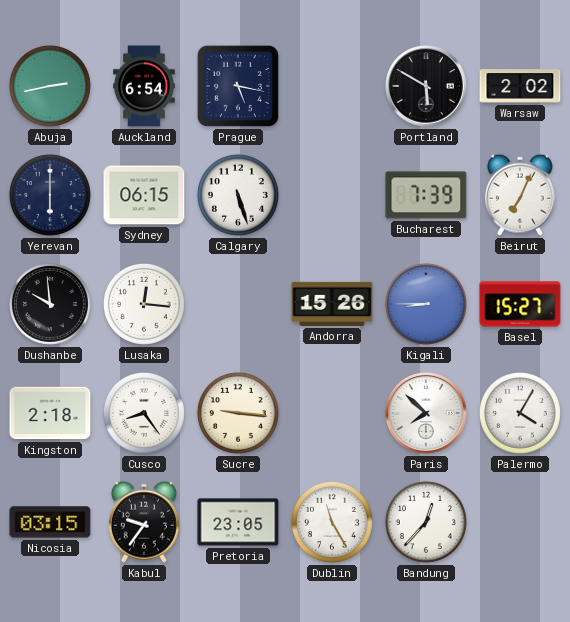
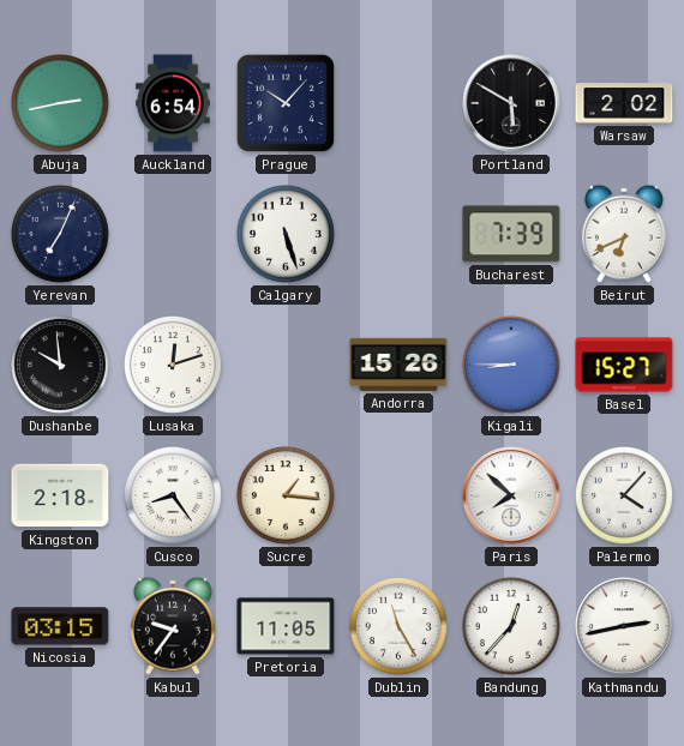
Prague: 5:17 -> 10:07
Yerevan: 6:00 -> 7:04
Sydney: 06:15 -> none
Beirut: 7:04 -> 6:41
Lusaka: 12:16 -> 12:12
Sucre: 9:16 -> 1:16
Palermo: 4:05 -> 4:07
Pretoria: 23:05 -> 11:05
Kathmandu: none -> 2:43
